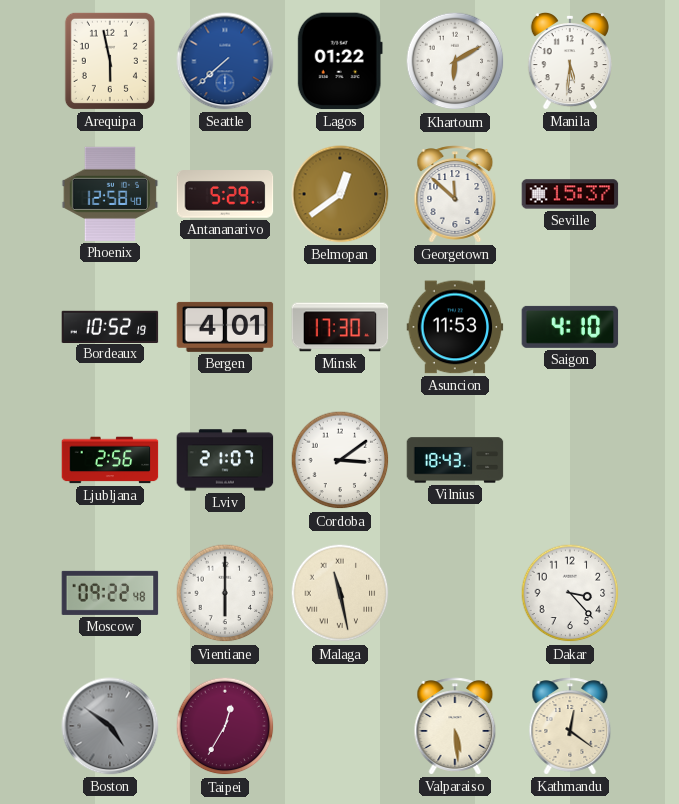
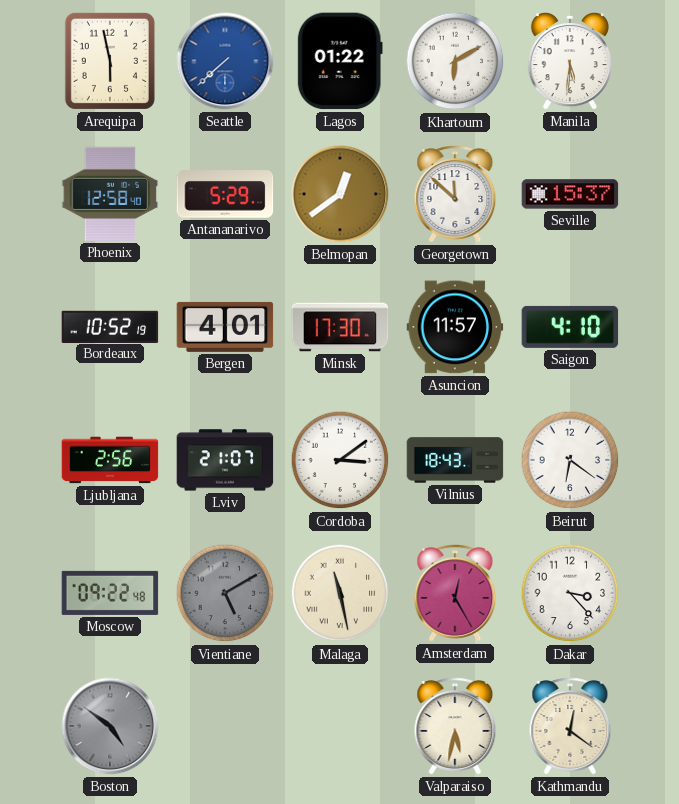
Asuncion: 11:53 -> 11:57
Beirut: none -> 6:21
Vientiane: 6:00 -> 5:10
Vientiane dial: white -> grey
Amsterdam: none -> 12:25
Taipei: 12:35 -> none
Valparaiso: 5:29 -> 5:32
